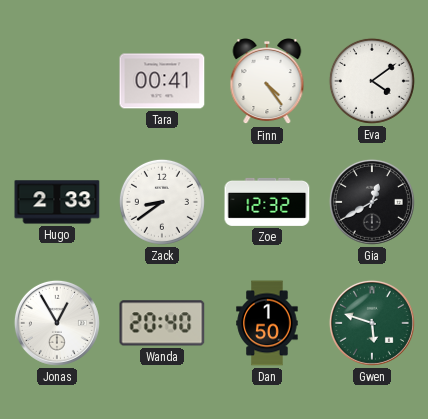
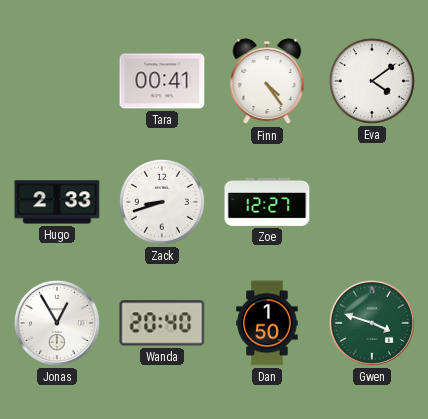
Zack: 8:39 -> 8:42
Zoe: 12:32 -> 12:27
Gia: 12:40 -> none
Gwen: 5:48 -> 3:48
